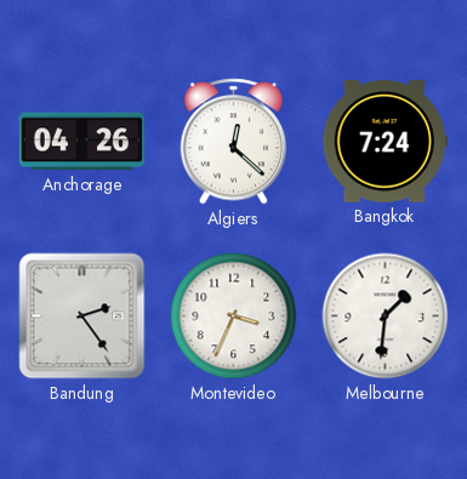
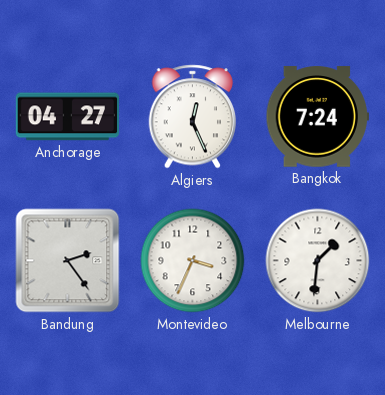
Anchorage: 04:26 -> 04:27
Algiers: 12:22 -> 12:26
